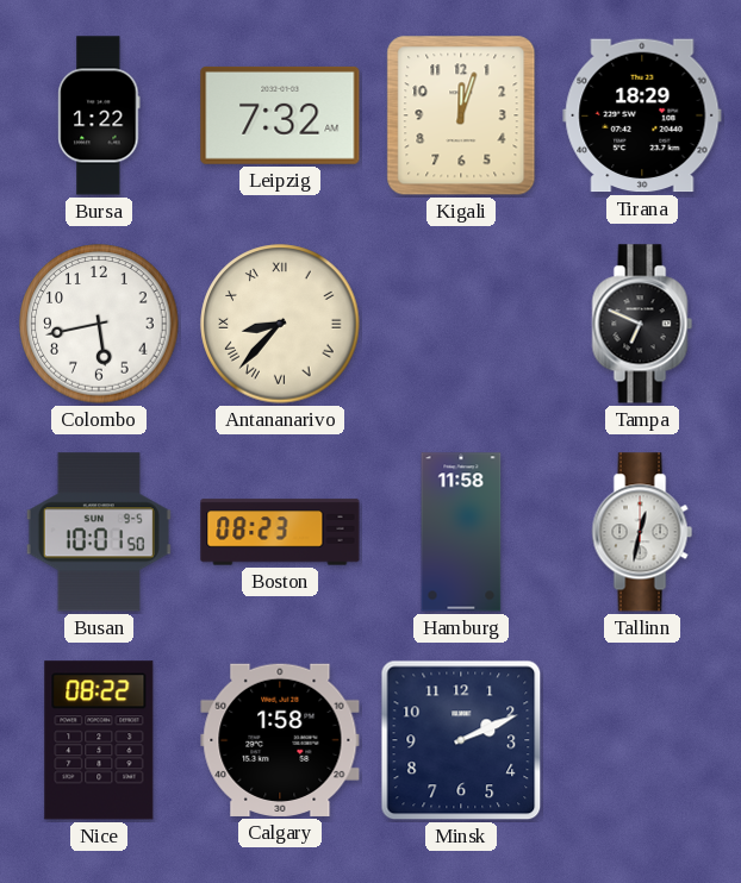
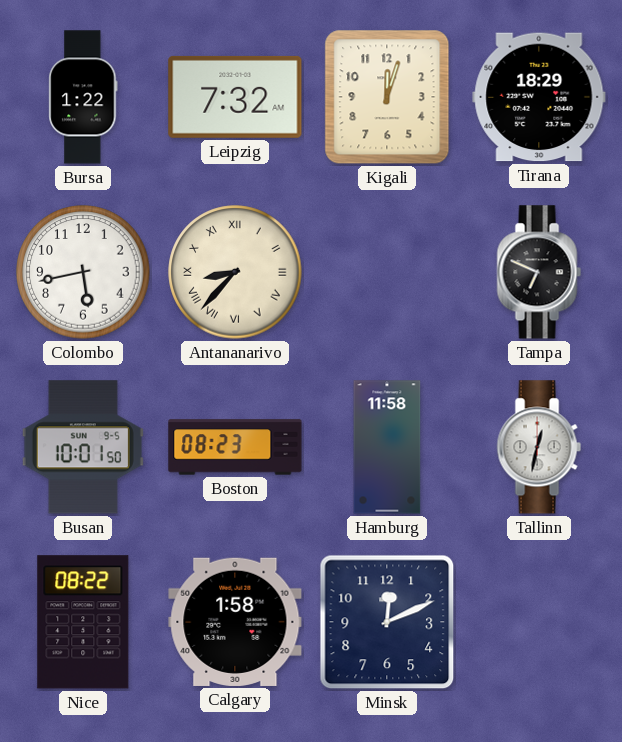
Minsk: 2:11 -> 12:11
